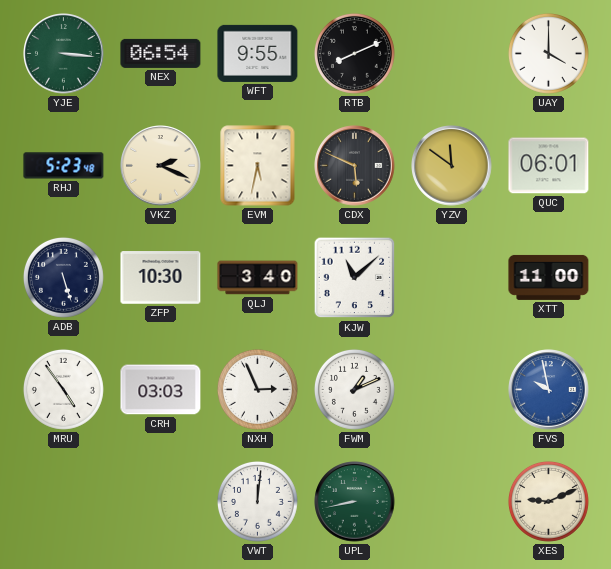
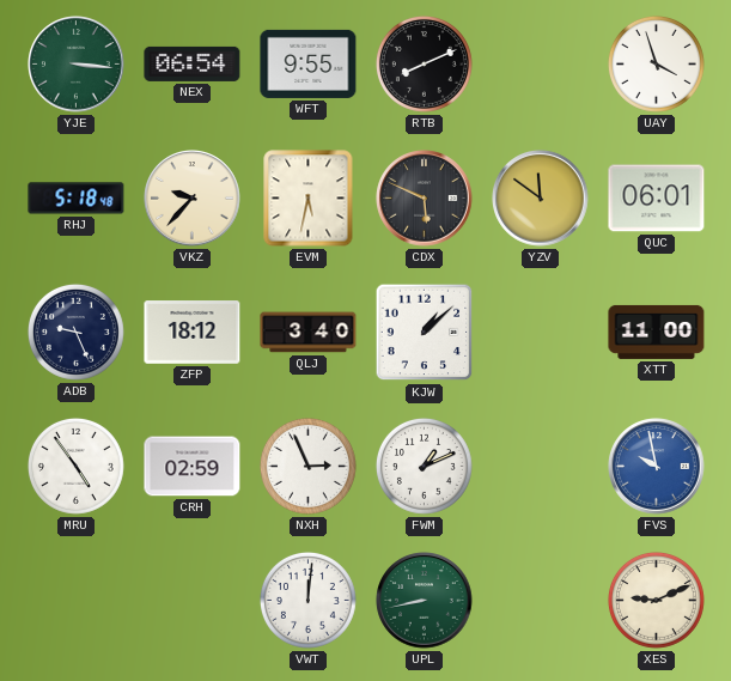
UAY: 4:00 -> 3:57
RHJ: 5:23 -> 5:18
VKZ: 2:19 -> 9:37
ADB: 5:27 -> 9:26
ZFP: 10:30 -> 18:12
KJW: 11:08 -> 1:08
CRH: 03:03 -> 02:59
